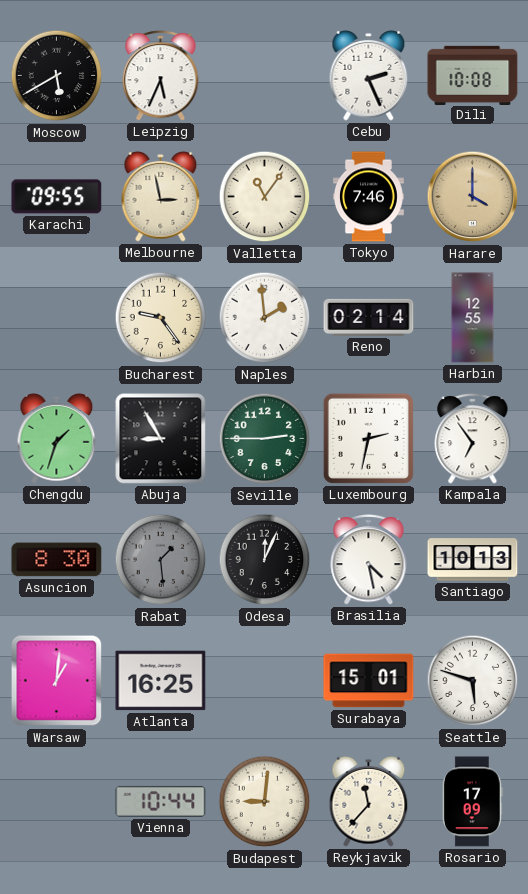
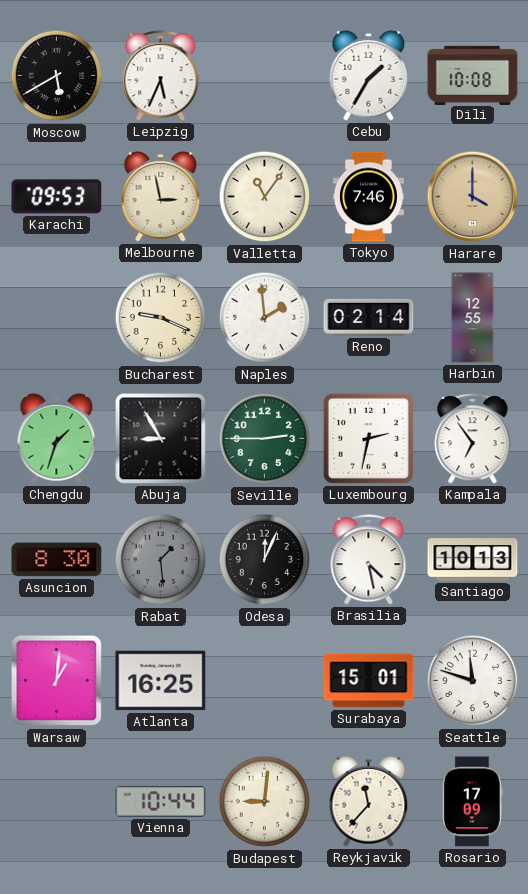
Cebu: 2:26 -> 1:35
Karachi: 09:55 -> 09:53
Bucharest: 9:24 -> 9:19
Seattle: 5:48 -> 11:48
